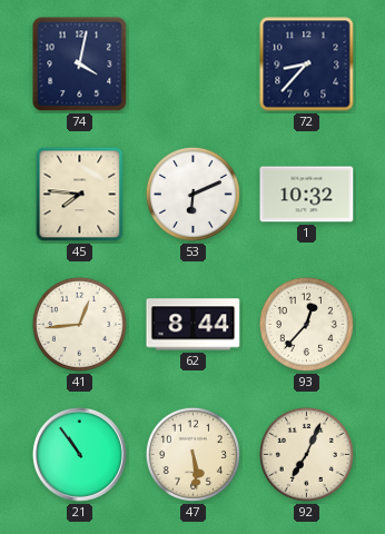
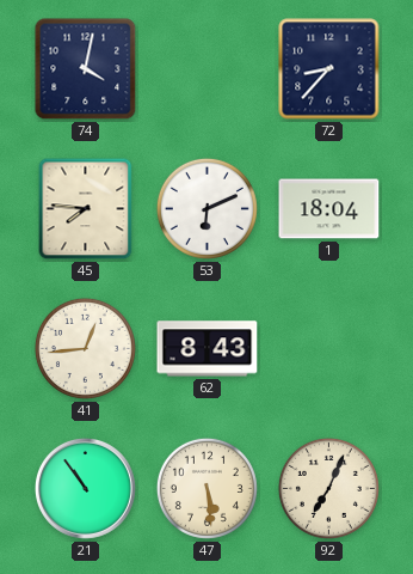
1: 10:32 -> 18:04
62: 8:44 -> 8:43
93: 12:37 -> none
